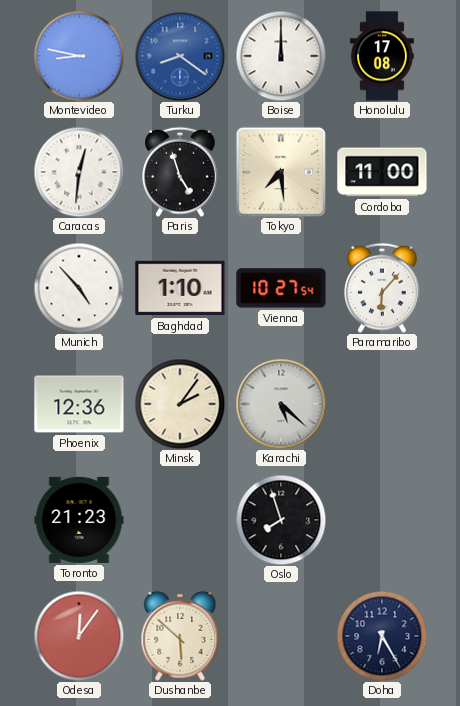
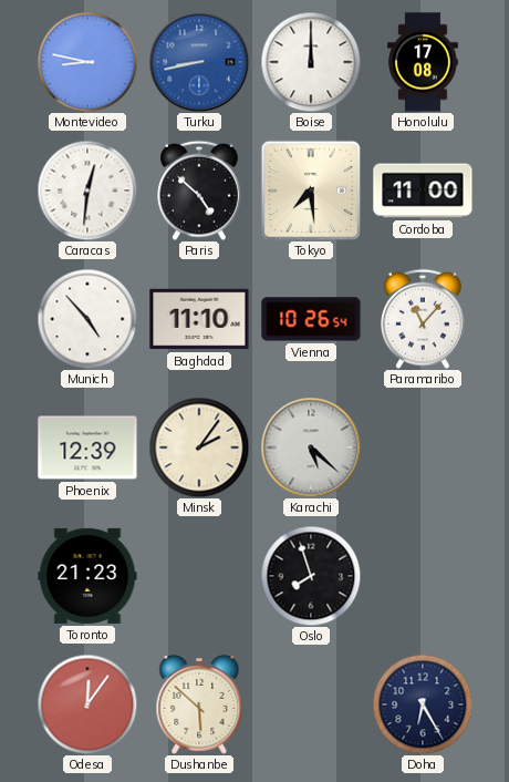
Turku: 8:21 -> 8:43
Paris: 4:57 -> 4:52
Baghdad: 1:10 -> 11:10
Vienna: 10:27 -> 10:26
Paramaribo: 6:07 -> 11:07
Phoenix: 12:36 -> 12:39
